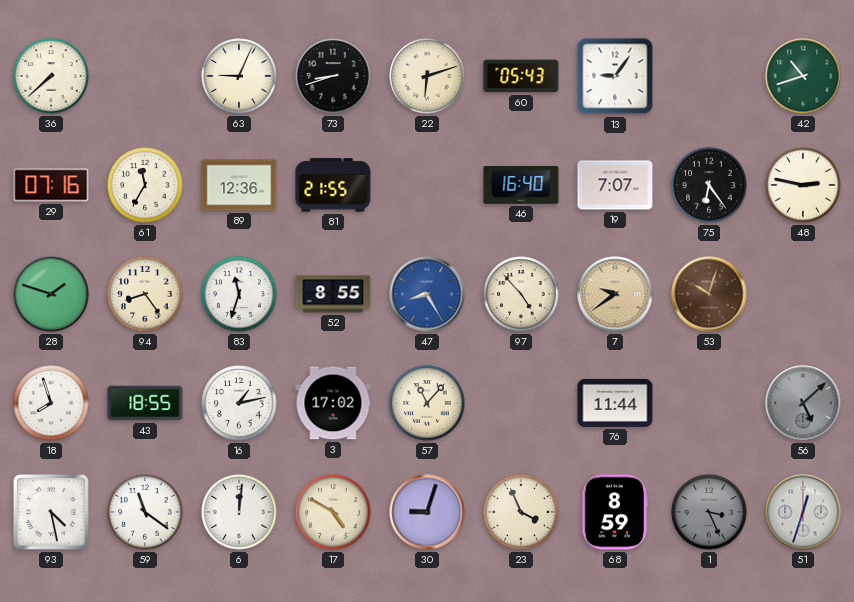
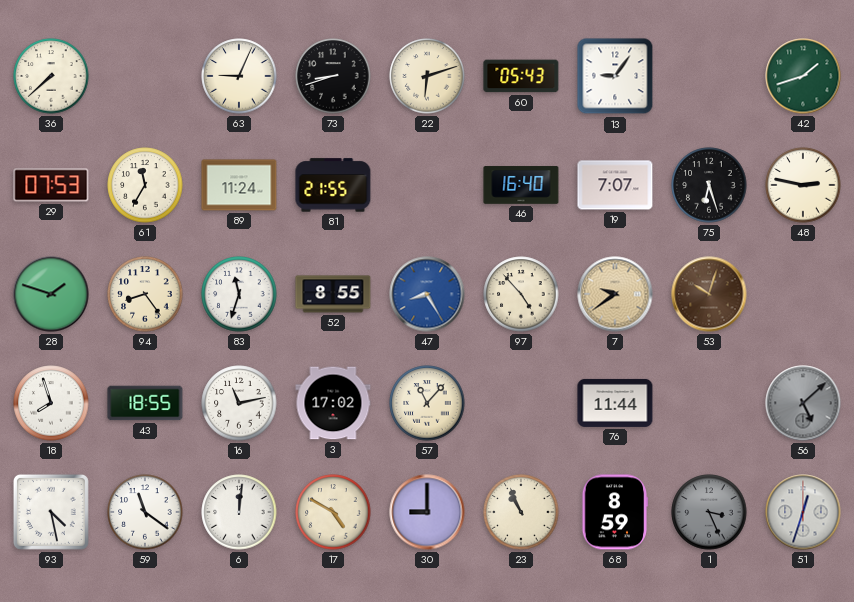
42: 10:42 -> 1:42
29: 07:16 -> 07:53
89: 12:36 -> 11:24
75: 6:24 -> 6:27
16: 1:13 -> 11:13
30: 9:03 -> 9:00
23: 3:56 -> 10:56
